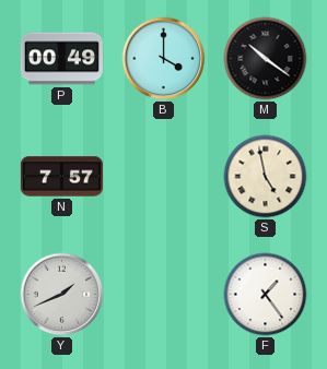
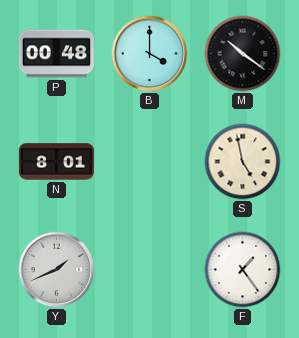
P: 00:49 -> 00:48
N: 7:57 -> 8:01
